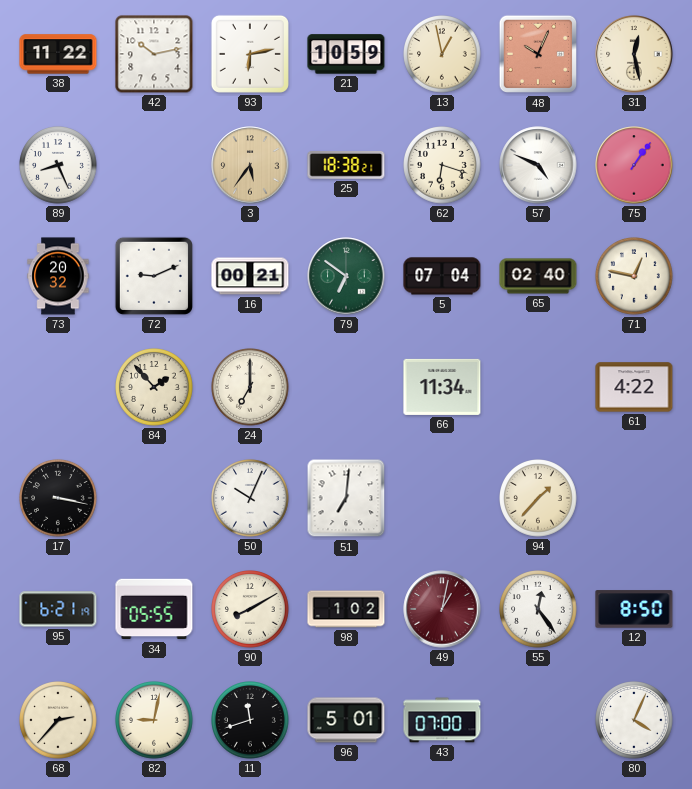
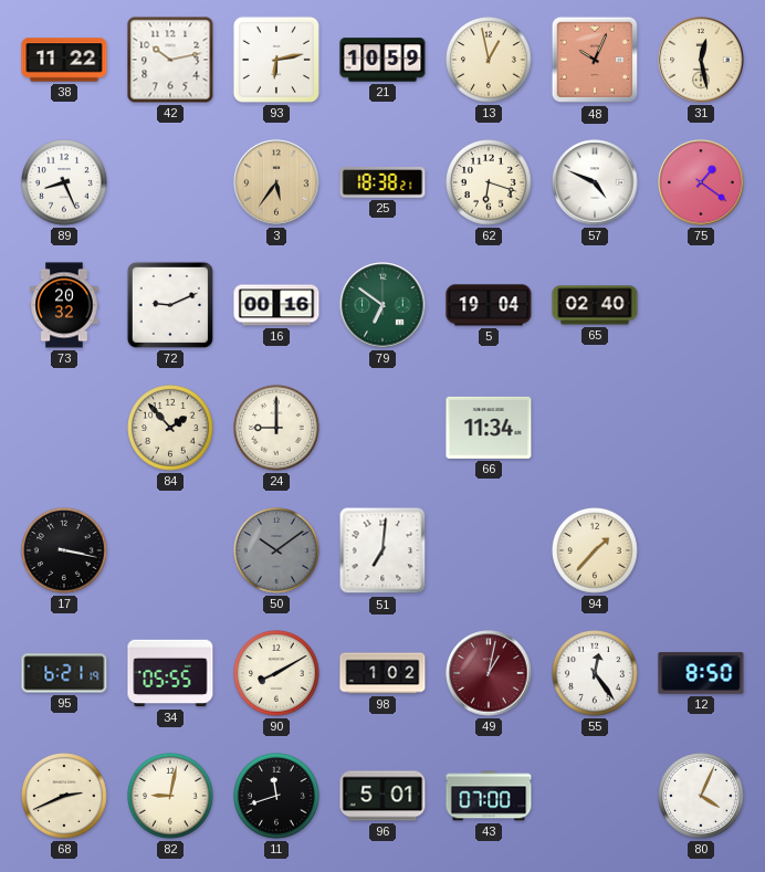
75: 1:06 -> 1:21
16: 00:21 -> 00:16
5: 07:04 -> 19:04
71: 12:47 -> none
24: 7:00 -> 9:00
61: 4:22 -> none
50: 10:04 -> 10:09
50 dial: white -> grey
68: 2:37 -> 2:41
